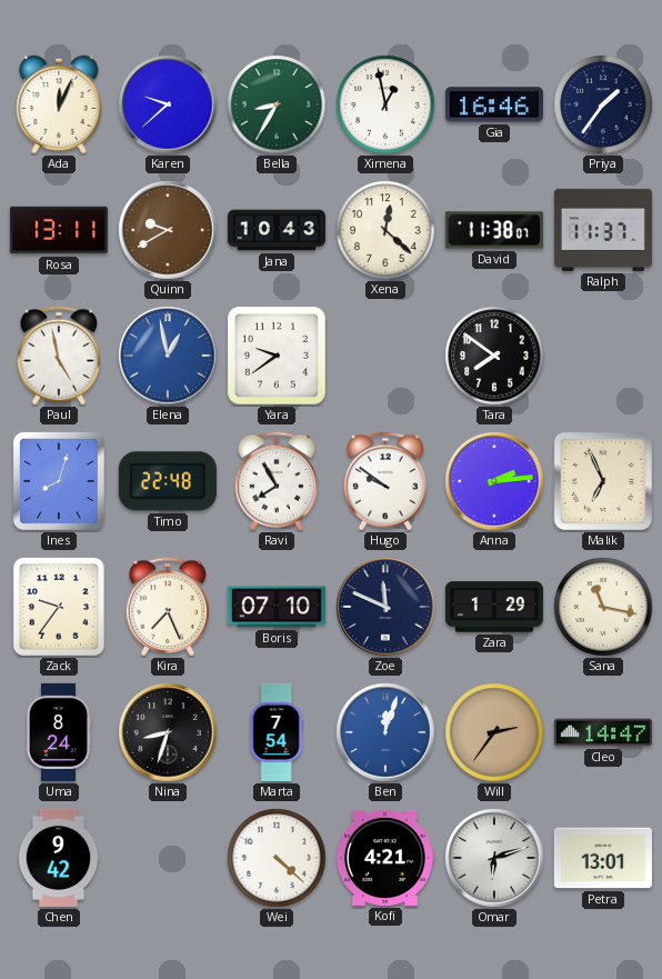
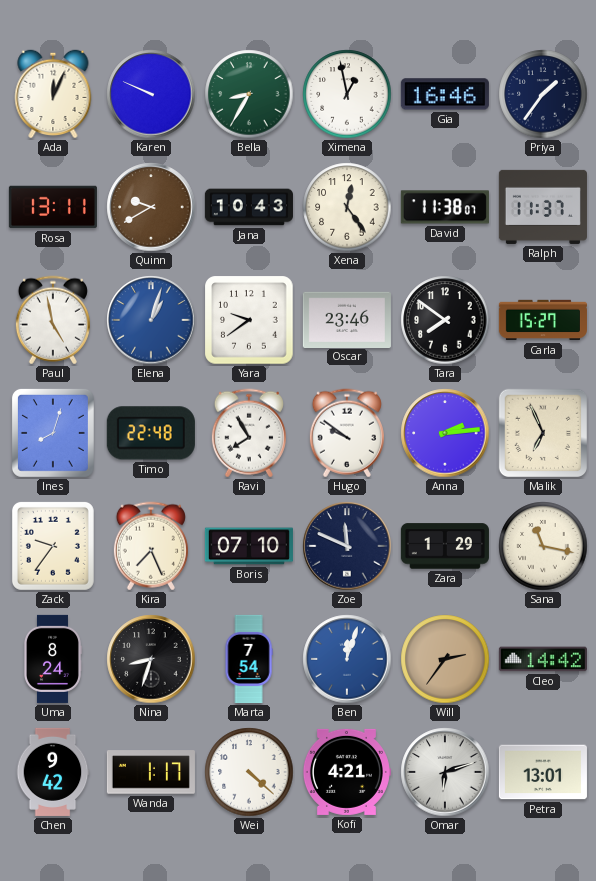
Karen: 9:38 -> 9:49
Xena: 12:22 -> 12:24
Elena: 12:58 -> 1:03
Oscar: none -> 23:46
Carla: none -> 15:27
Cleo: 14:47 -> 14:42
Wanda: none -> 1:17
